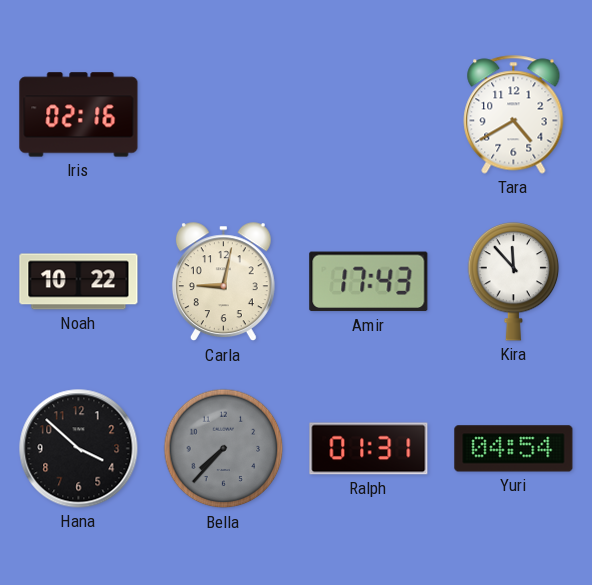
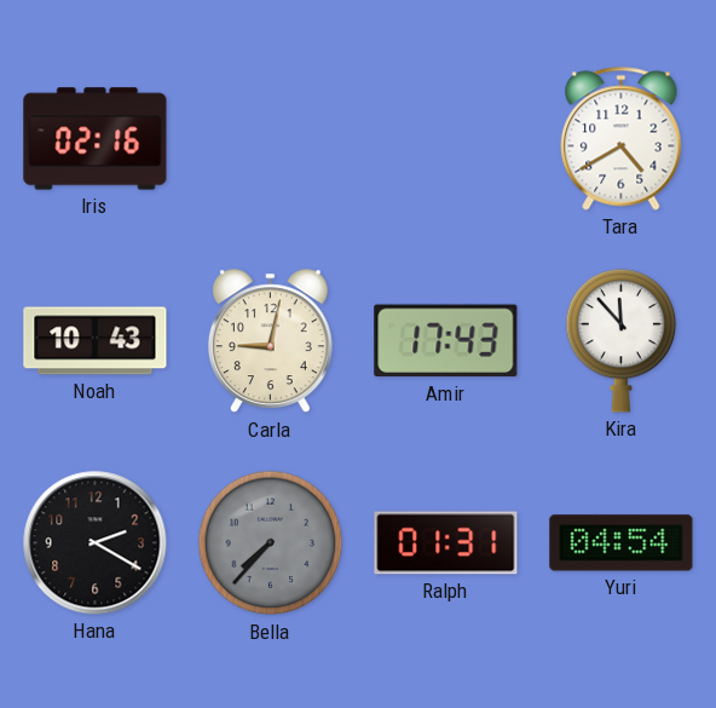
Noah: 10:22 -> 10:43
Hana: 3:52 -> 2:20
